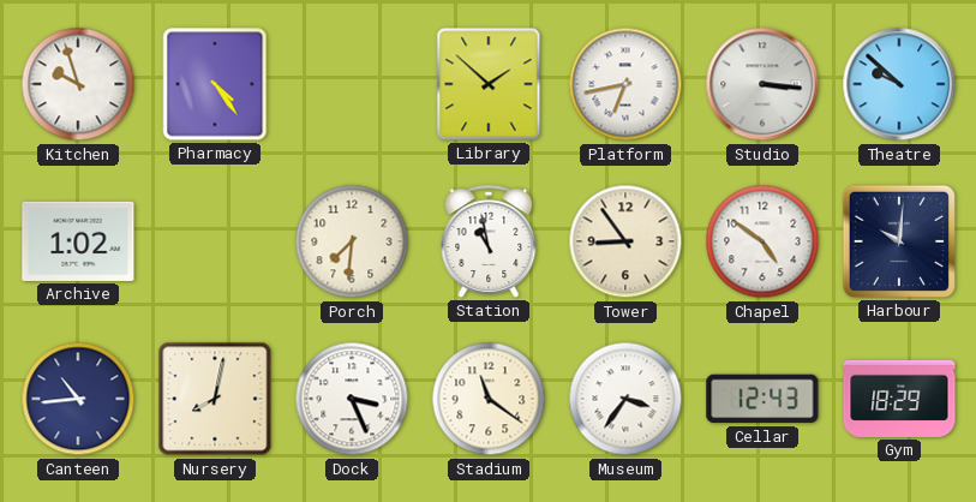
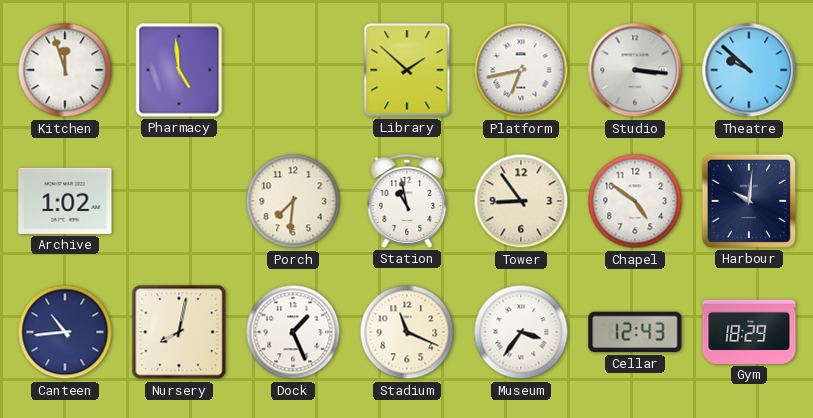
Kitchen: 9:57 -> 11:57
Pharmacy: 4:24 -> 4:59
Dock: 3:26 -> 1:26
Stadium: 11:21 -> 11:19
